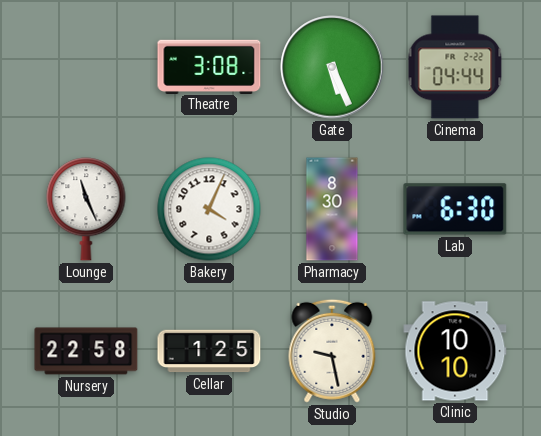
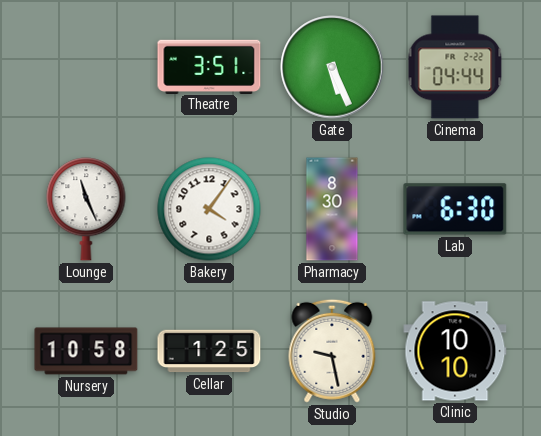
Theatre: 3:08 -> 3:51
Bakery: 4:04 -> 4:06
Nursery: 22:58 -> 10:58
